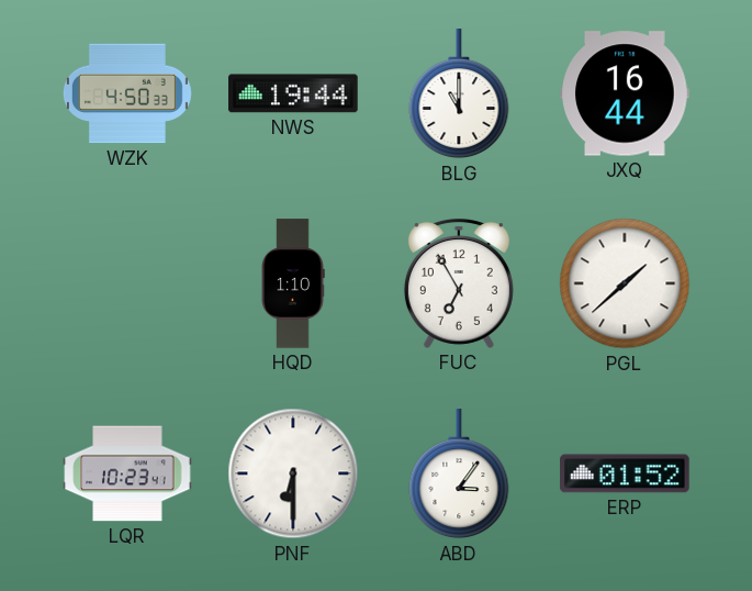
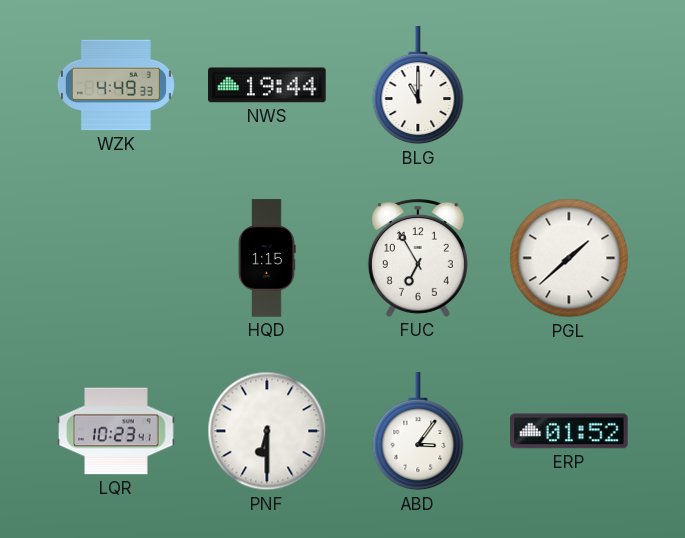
WZK: 4:50 -> 4:49
JXQ: 16:44 -> none
HQD: 1:10 -> 1:15
